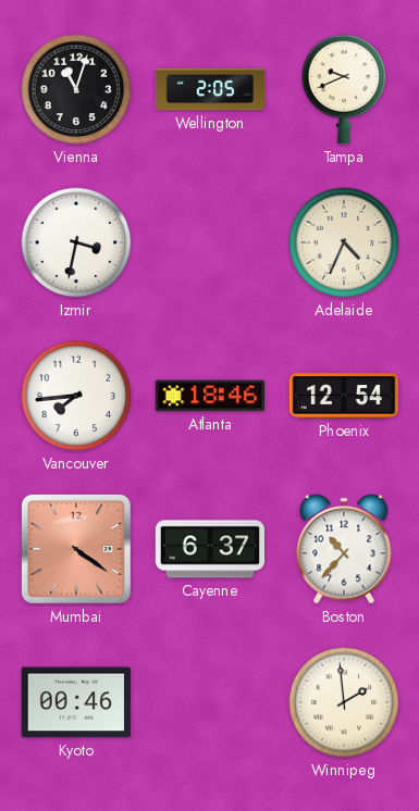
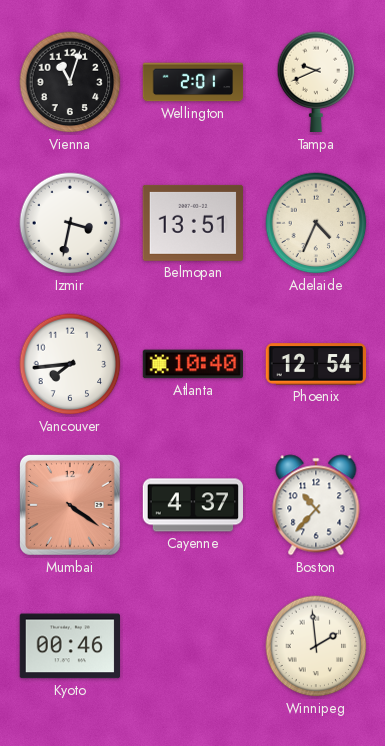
Wellington: 2:05 -> 2:01
Belmopan: none -> 13:51
Atlanta: 18:46 -> 10:40
Cayenne: 6:37 -> 4:37
